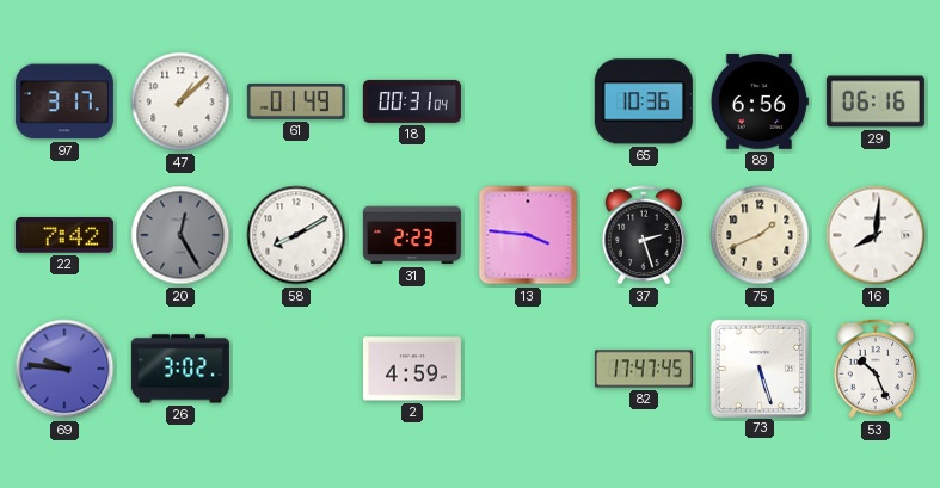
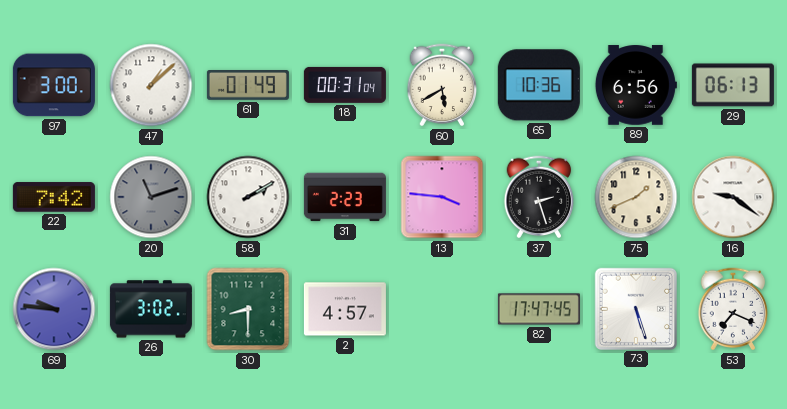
97: 3:17 -> 3:00
60: none -> 5:40
29: 06:16 -> 06:13
20: 12:25 -> 11:12
58: 8:10 -> 2:10
16: 8:01 -> 9:21
30: none -> 8:30
2: 4:59 -> 4:57
53: 10:26 -> 7:19
